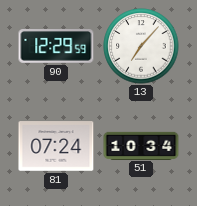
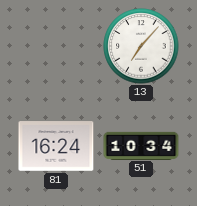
90: 12:29 -> none
81: 07:24 -> 16:24
